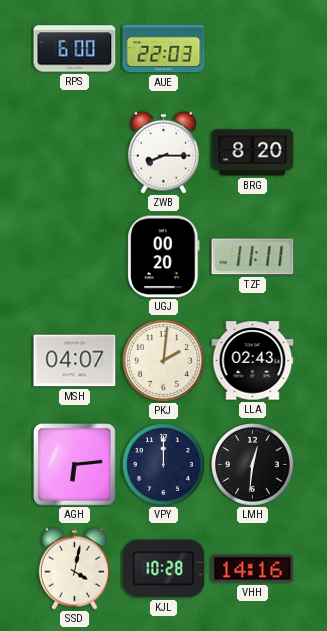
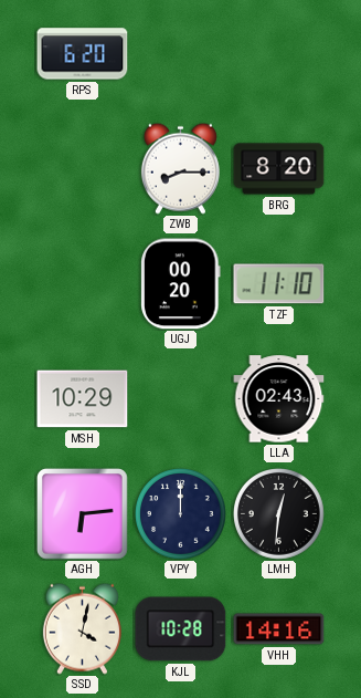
RPS: 6:00 -> 6:20
AUE: 22:03 -> none
TZF: 11:11 -> 11:10
MSH: 04:07 -> 10:29
PKJ: 2:01 -> none
